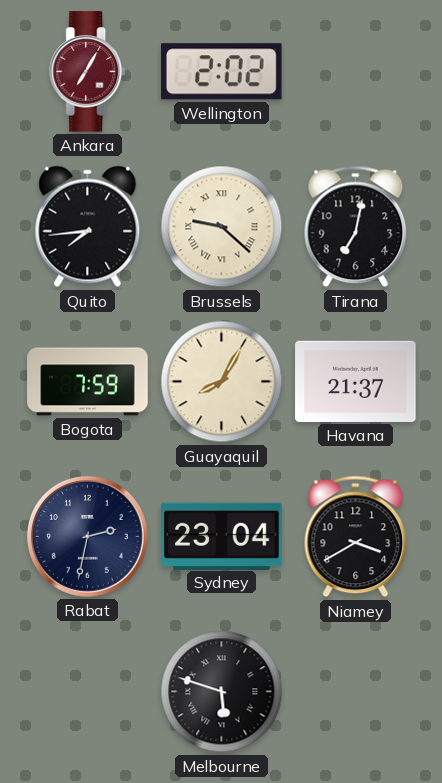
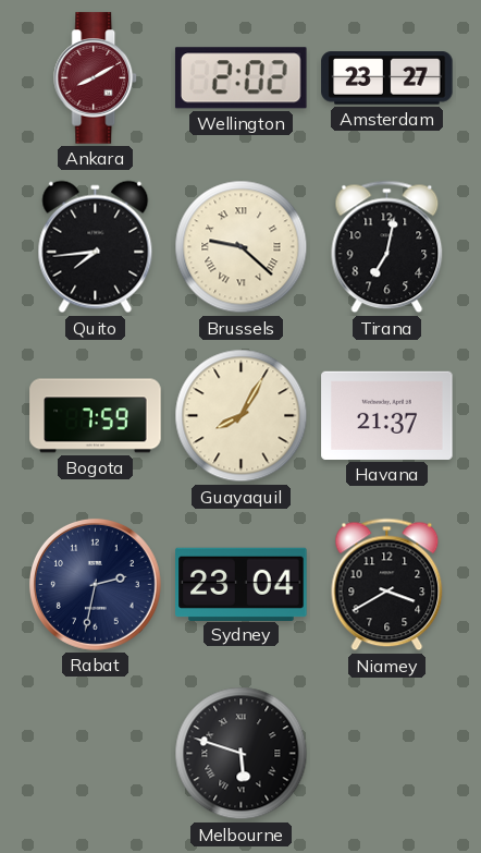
Ankara: 7:05 -> 8:10
Amsterdam: none -> 23:27
